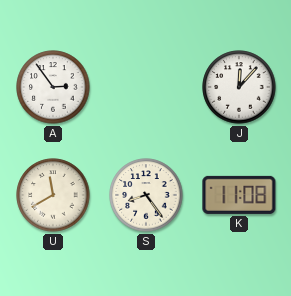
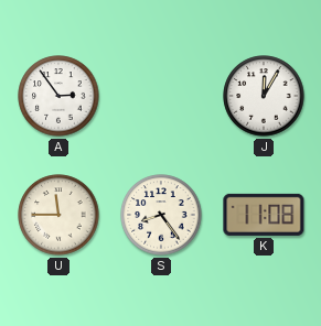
J: 12:07 -> 12:05
U: 11:40 -> 11:45
